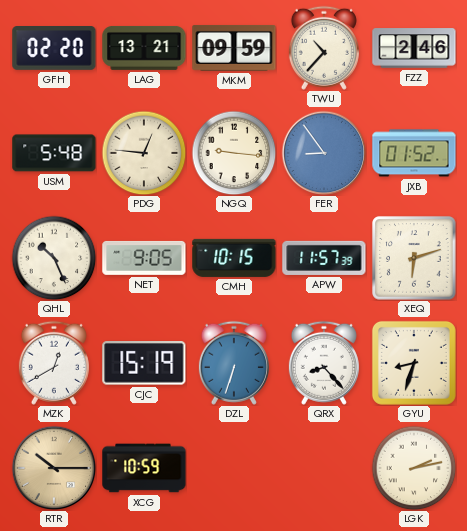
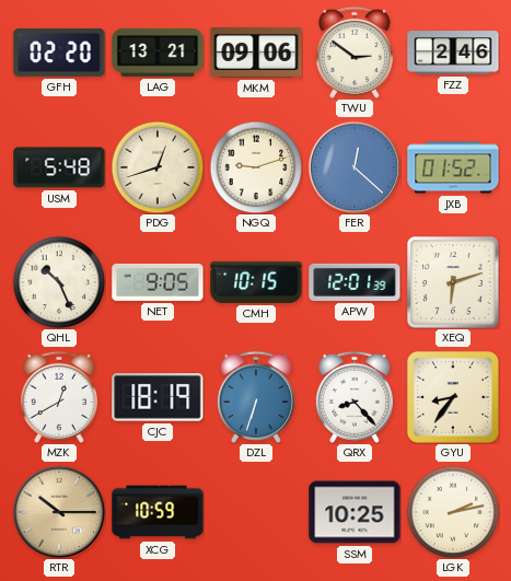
MKM: 09:59 -> 09:06
TWU: 10:37 -> 2:51
PDG: 12:46 -> 12:42
NGQ: 9:16 -> 9:12
FER: 8:54 -> 12:22
APW: 11:57 -> 12:01
CJC: 15:19 -> 18:19
GYU: 8:33 -> 8:36
SSM: none -> 10:25
